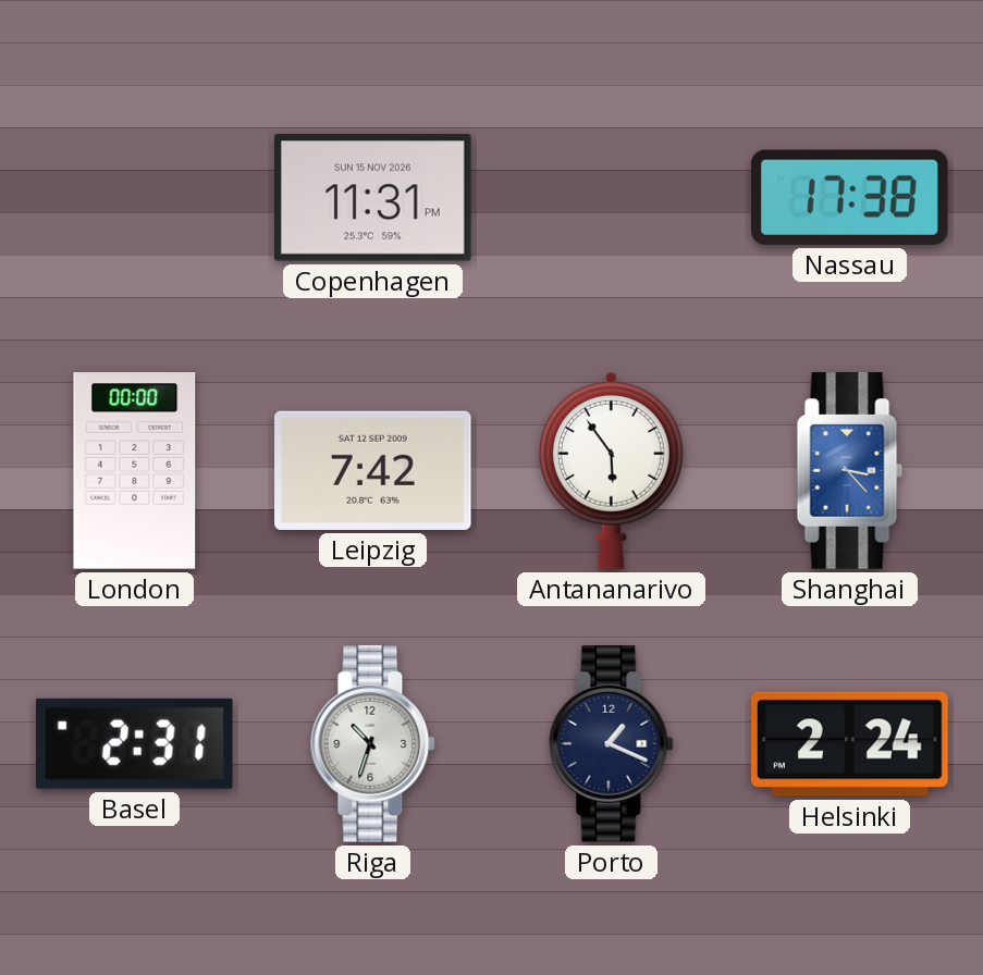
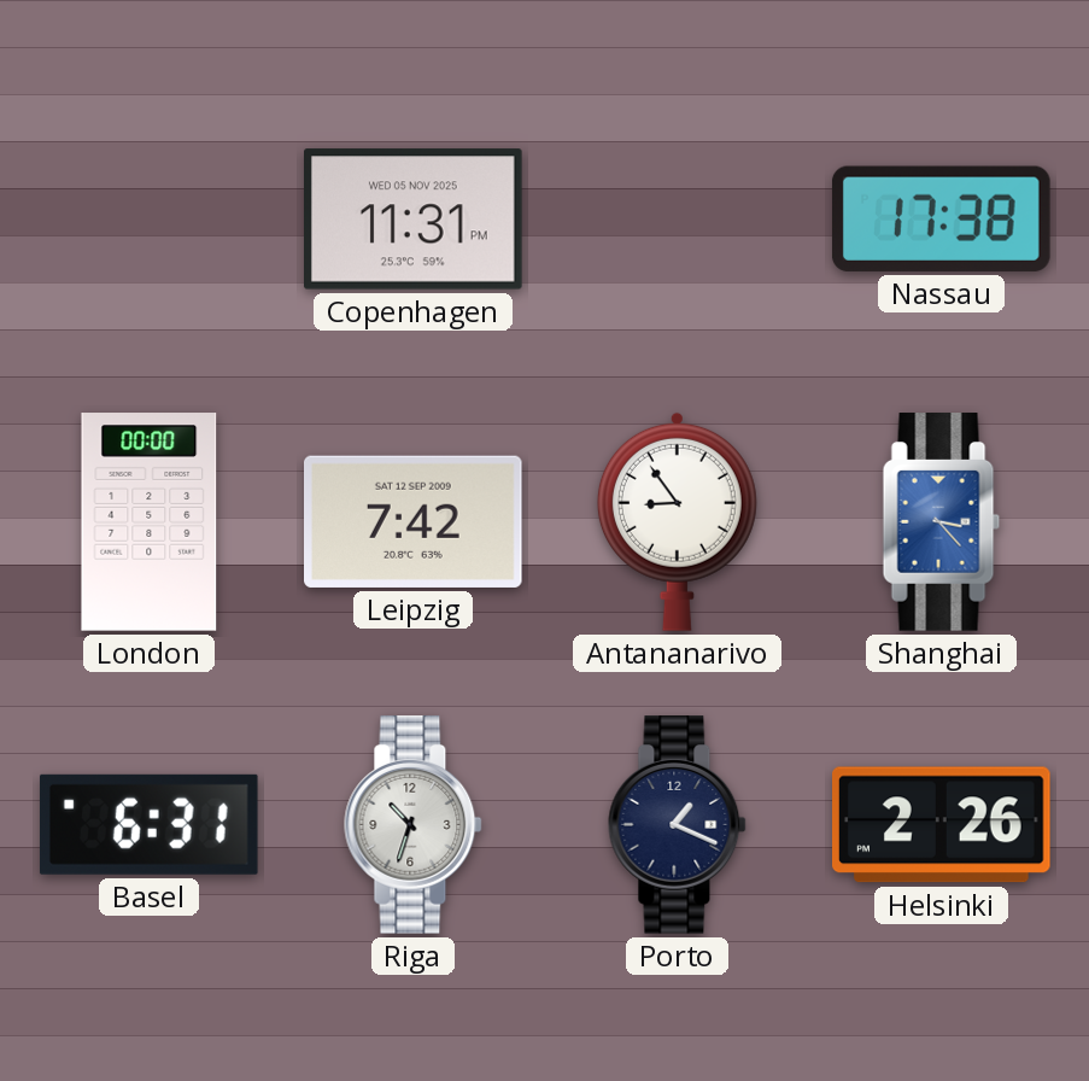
Copenhagen date: SUN 15 NOV 2026 -> WED 05 NOV 2025
Antananarivo: 5:54 -> 8:54
Basel: 2:31 -> 6:31
Helsinki: 2:24 -> 2:26
